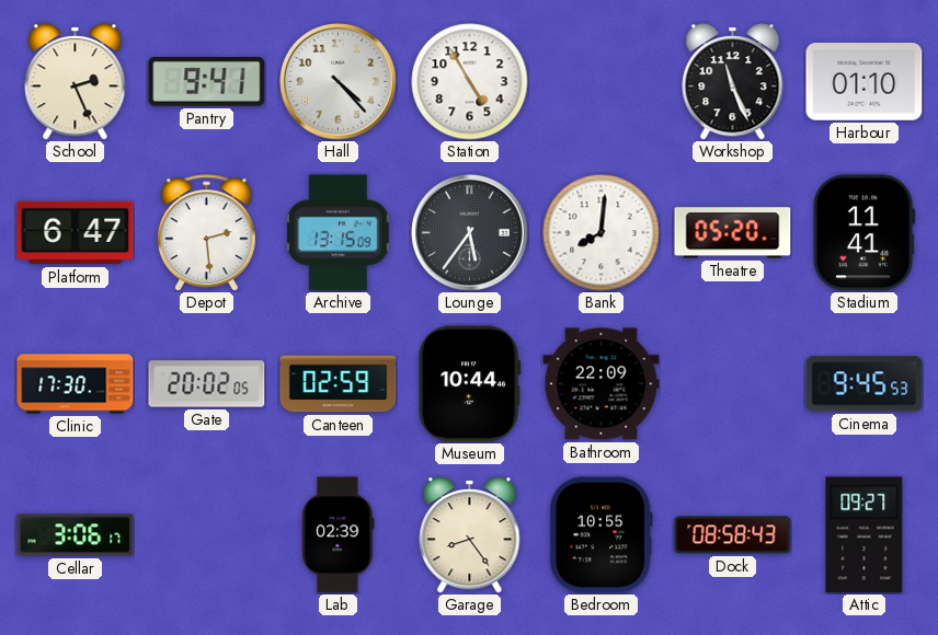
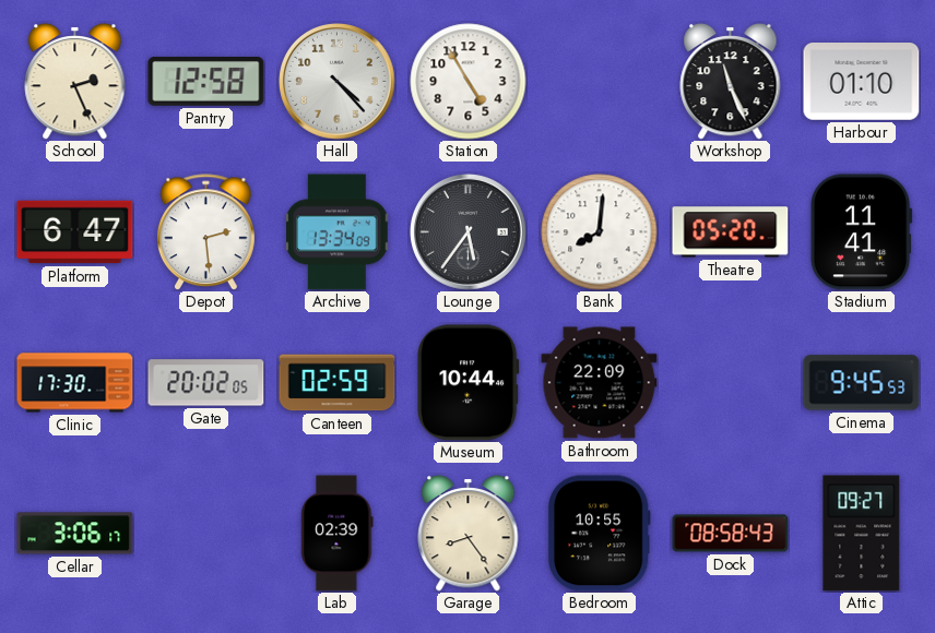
Pantry: 9:41 -> 12:58
Archive: 13:15 -> 13:34
